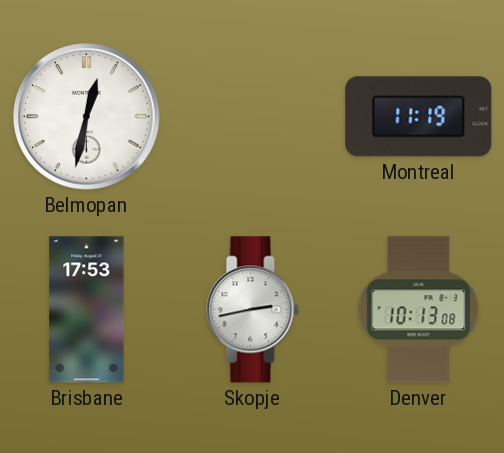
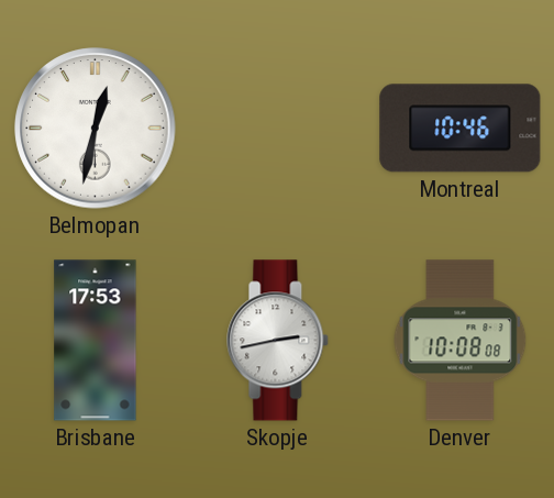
Montreal: 11:19 -> 10:46
Denver: 10:13 -> 10:08
